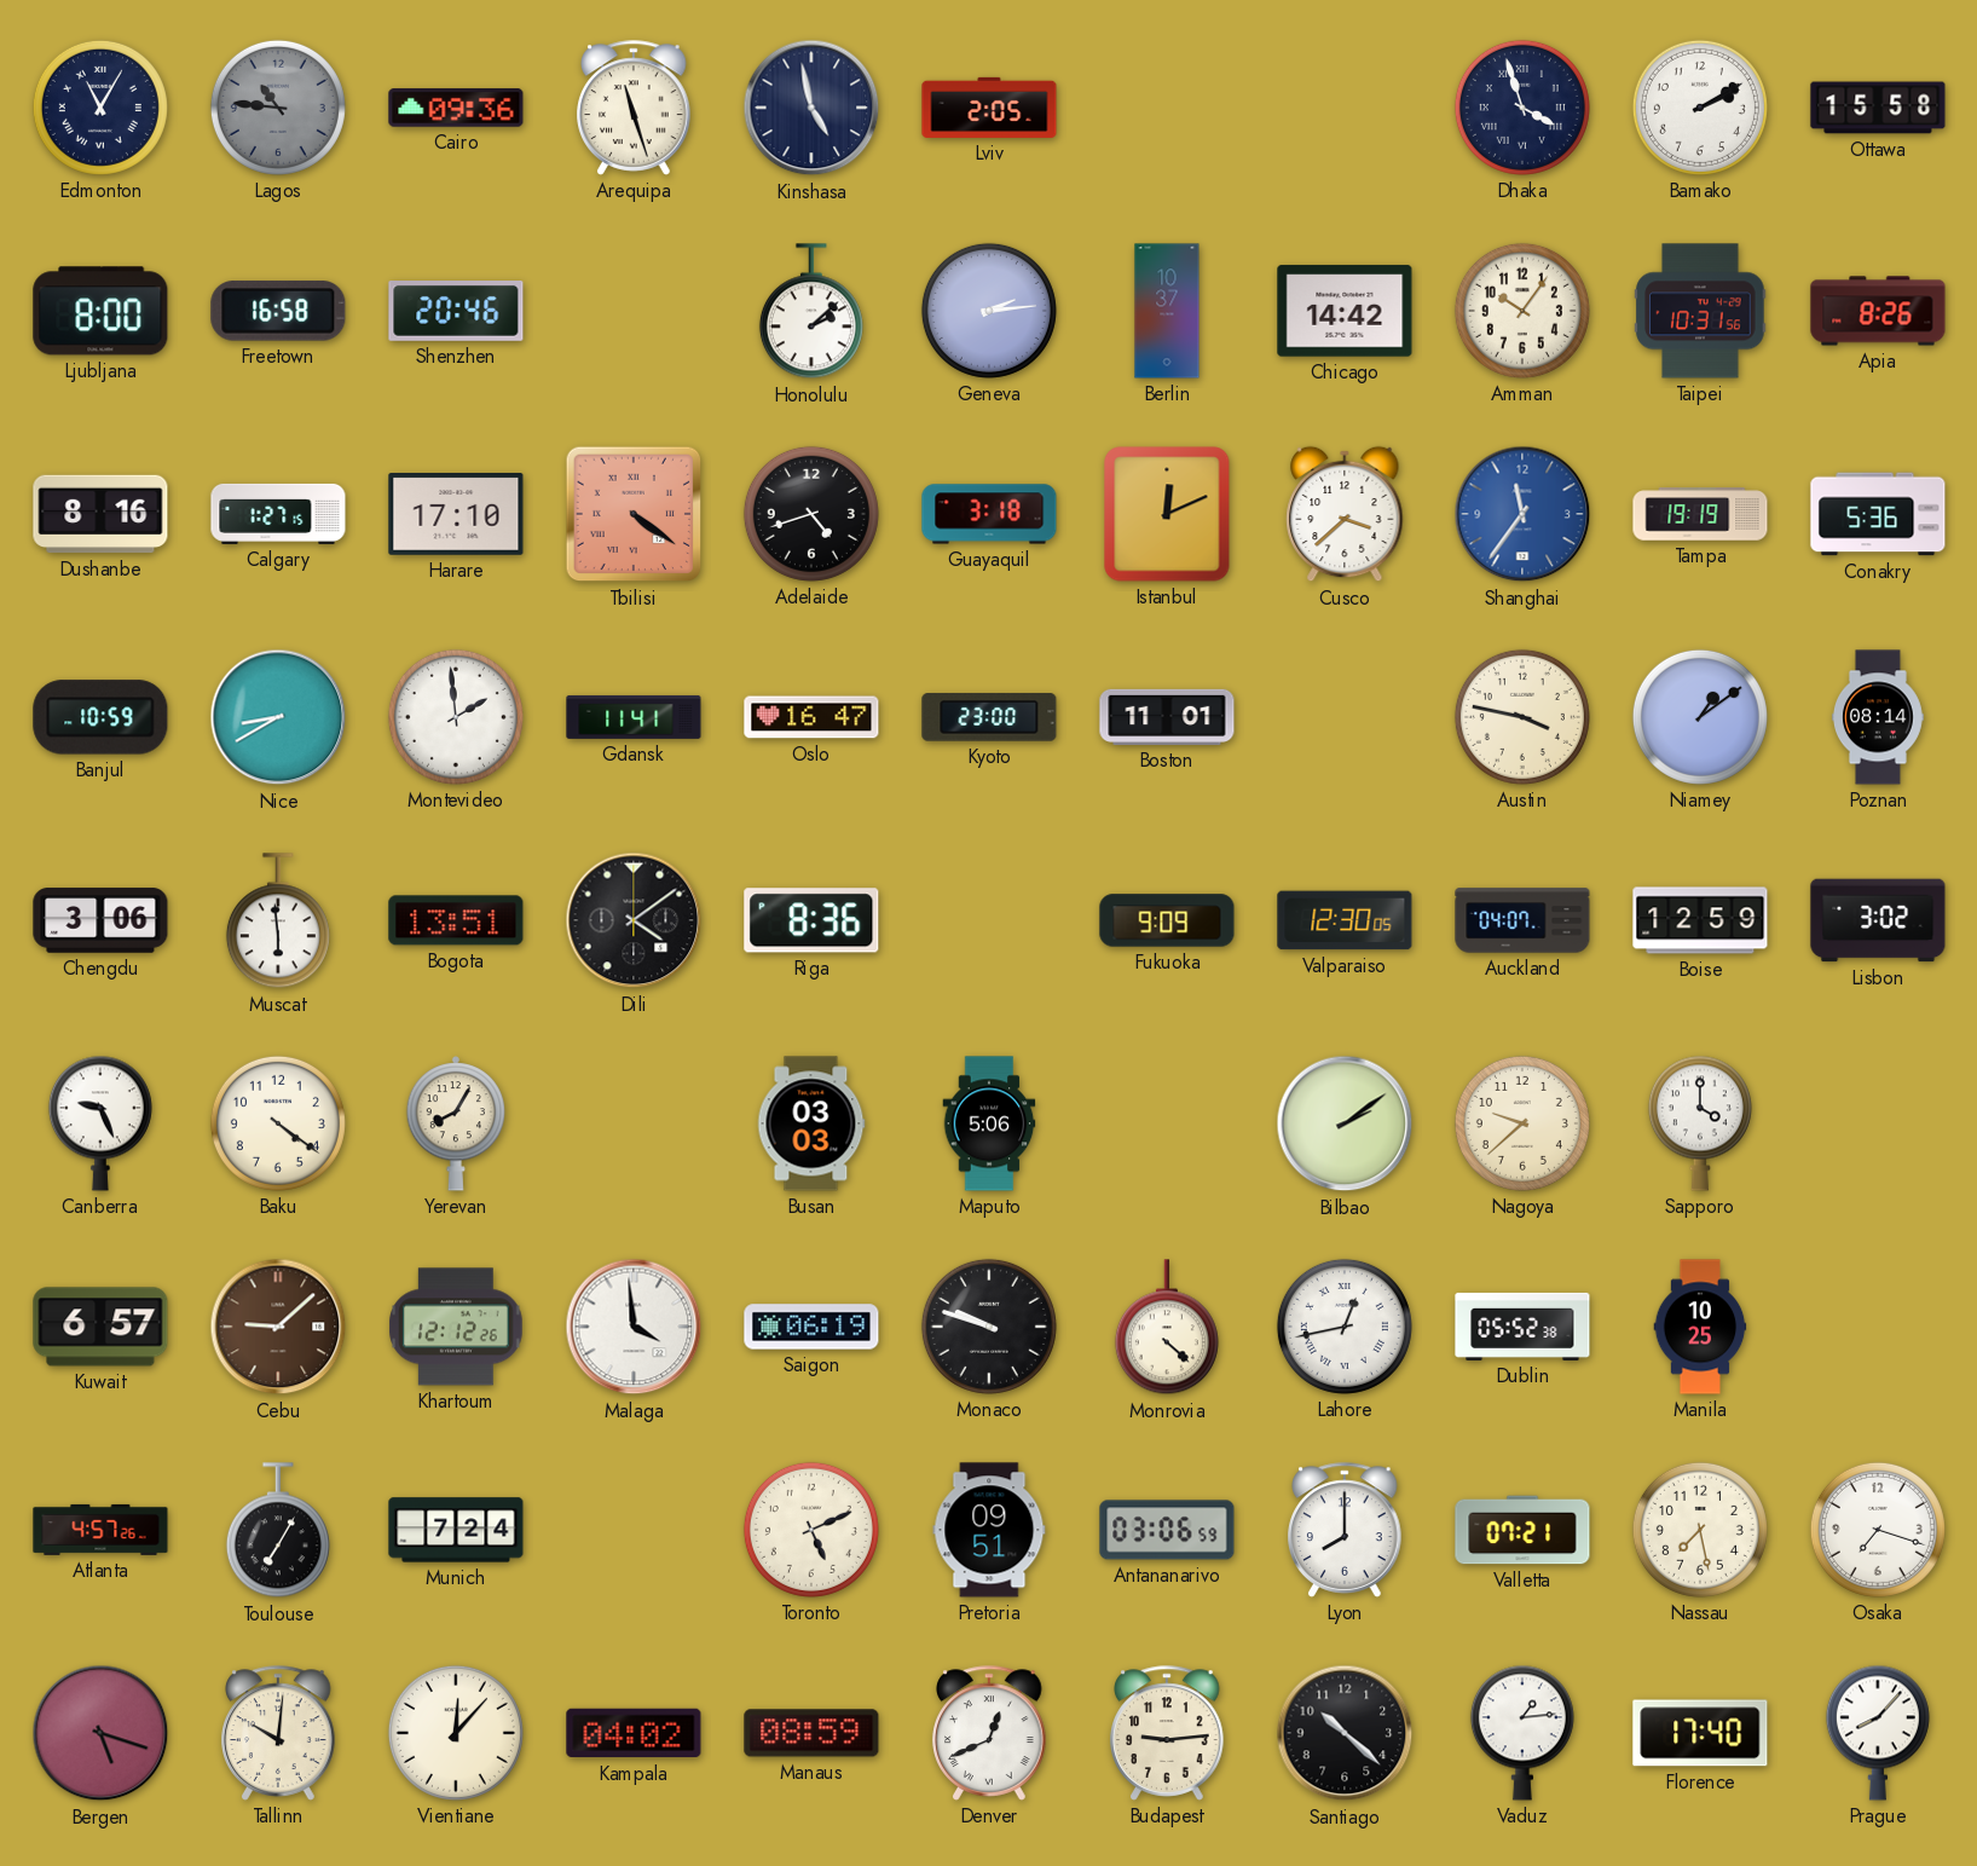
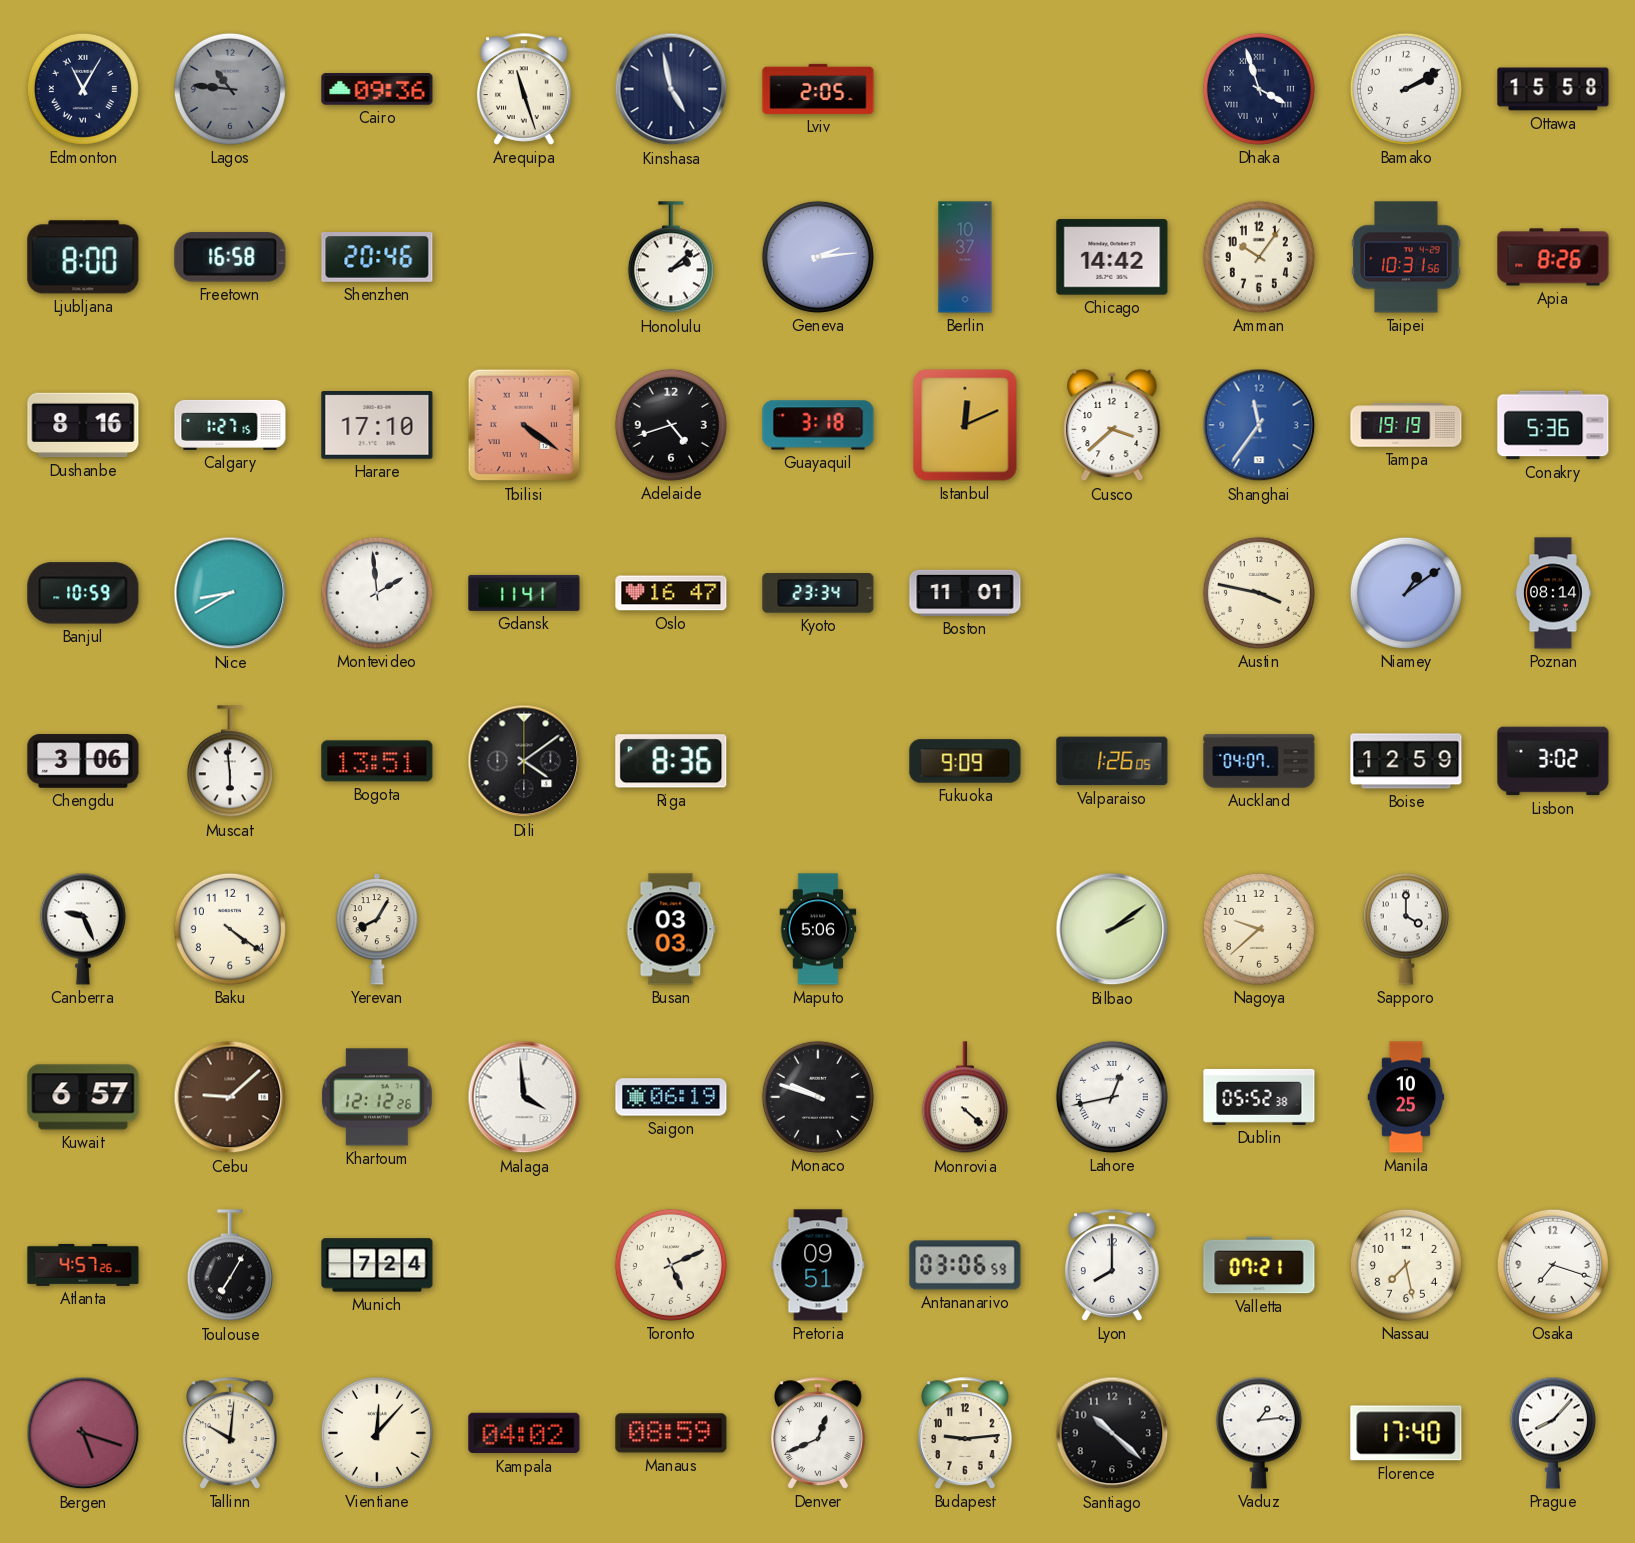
Kyoto: 23:00 -> 23:34
Valparaiso: 12:30 -> 1:26
